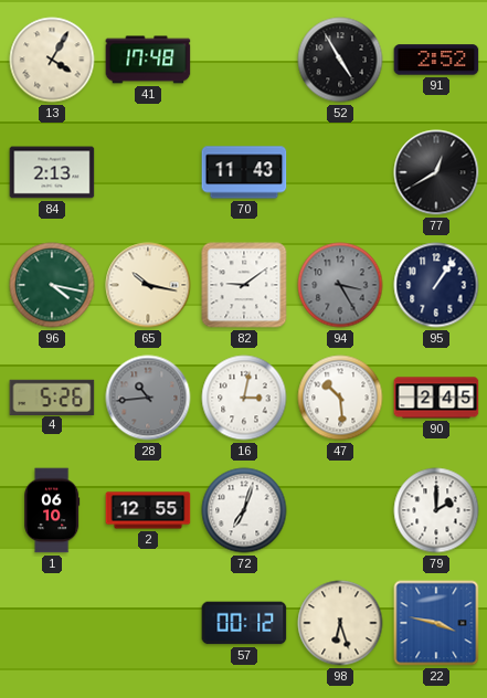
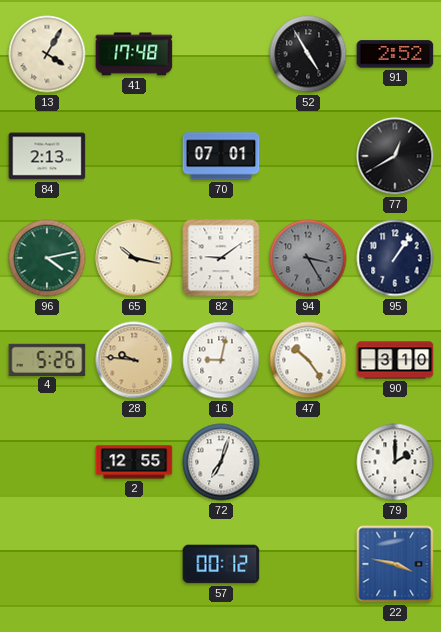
70: 11:43 -> 07:01
96: 4:17 -> 4:13
28: 10:44 -> 9:46
28 dial: grey -> champagne
16: 3:02 -> 9:02
47: 10:29 -> 10:24
90: 2:45 -> 3:10
1: 06:10 -> none
98: 6:27 -> none
